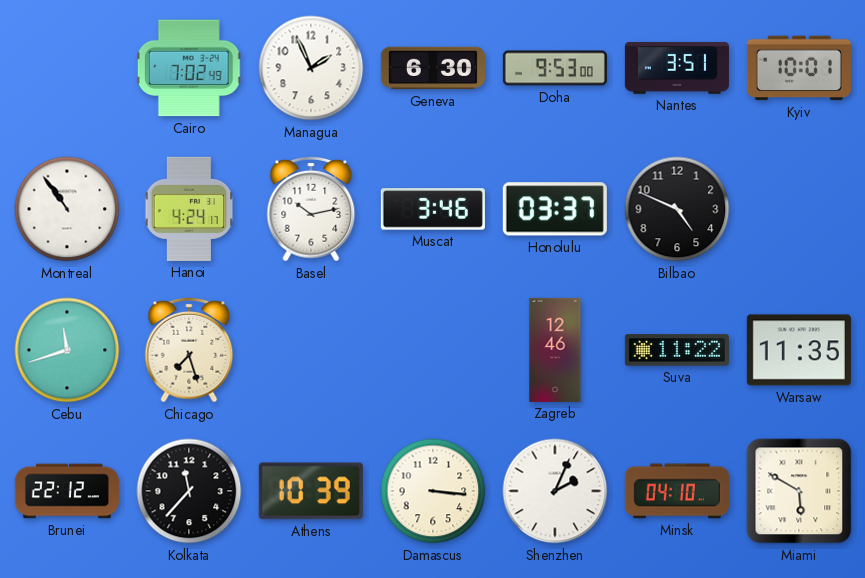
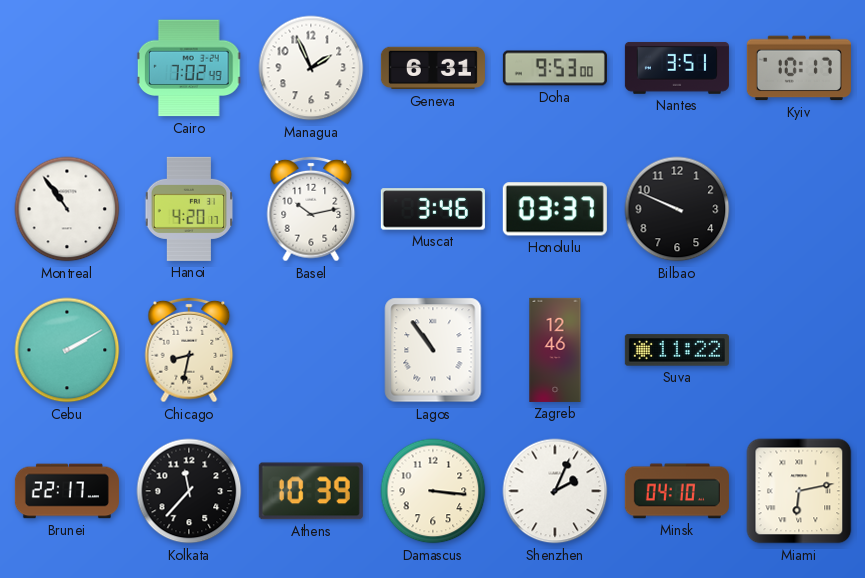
Geneva: 6:30 -> 6:31
Kyiv: 10:01 -> 10:17
Hanoi: 4:24 -> 4:20
Bilbao: 4:49 -> 9:49
Cebu: 11:42 -> 2:10
Chicago: 7:27 -> 8:32
Lagos: none -> 10:54
Warsaw: 11:35 -> none
Brunei: 22:12 -> 22:17
Miami: 5:50 -> 6:13
